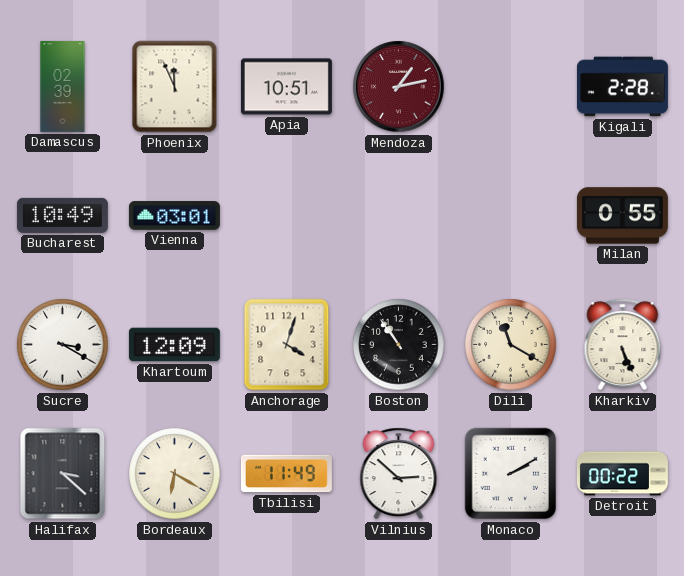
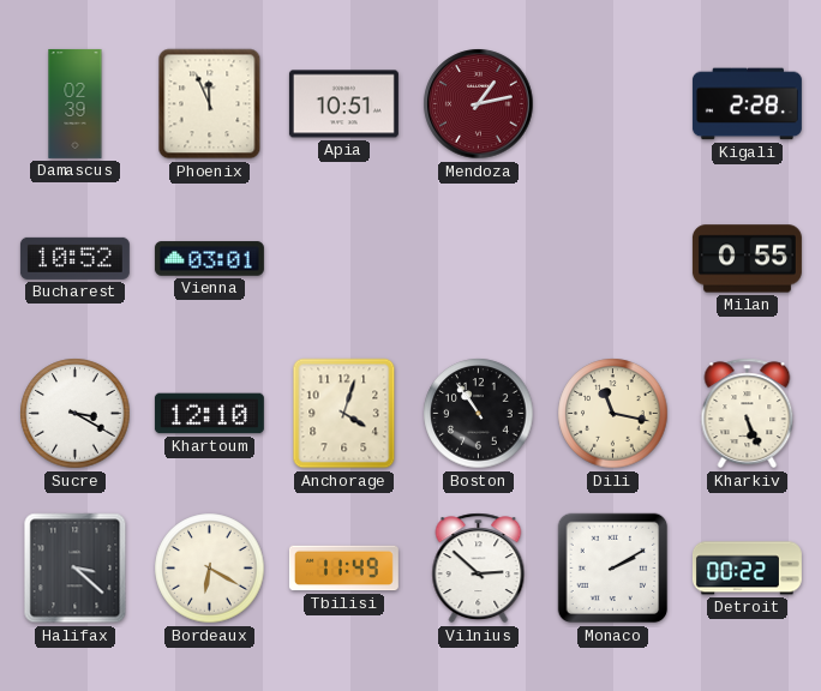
Bucharest: 10:49 -> 10:52
Khartoum: 12:09 -> 12:10
Dili: 11:20 -> 11:17
